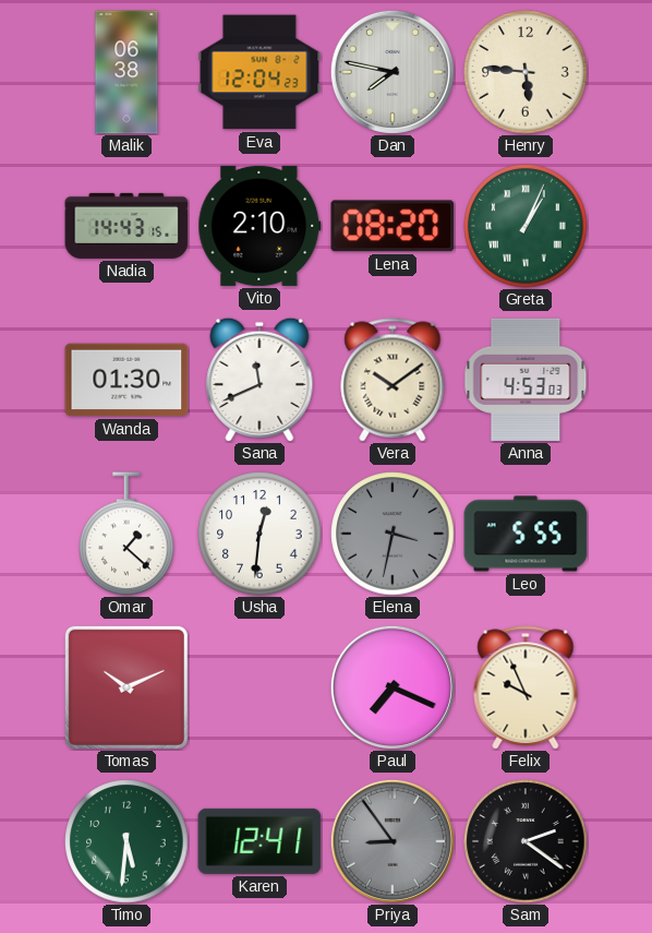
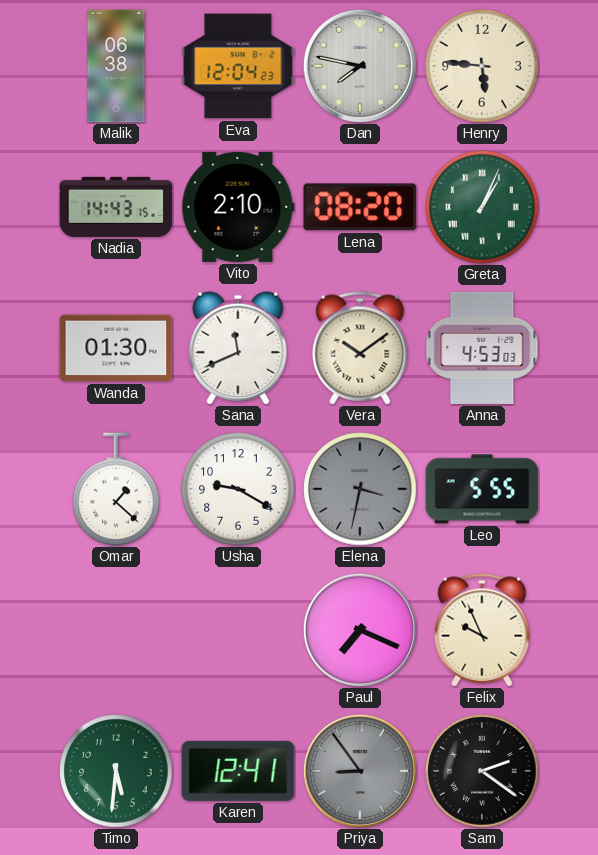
Usha: 12:31 -> 9:20
Tomas: 10:11 -> none
